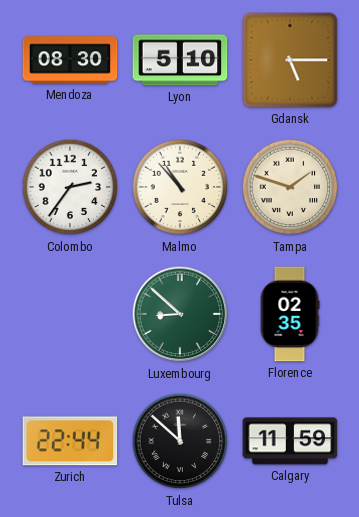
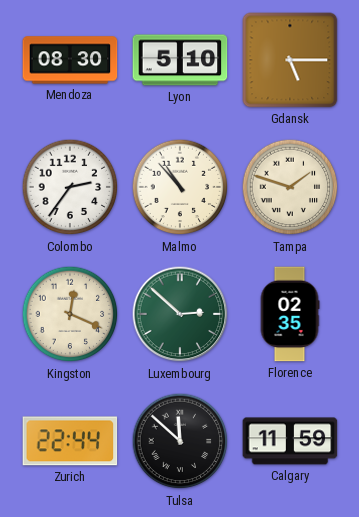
Kingston: none -> 12:19
Luxembourg: 8:52 -> 2:52
